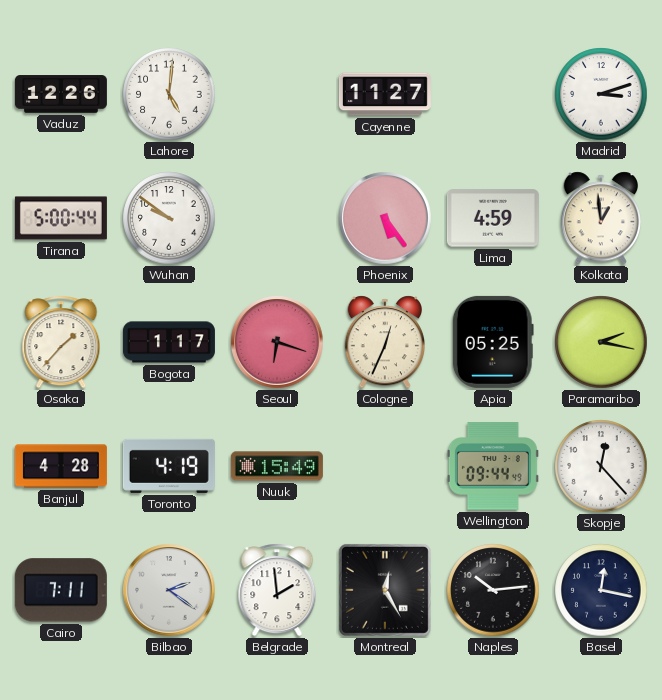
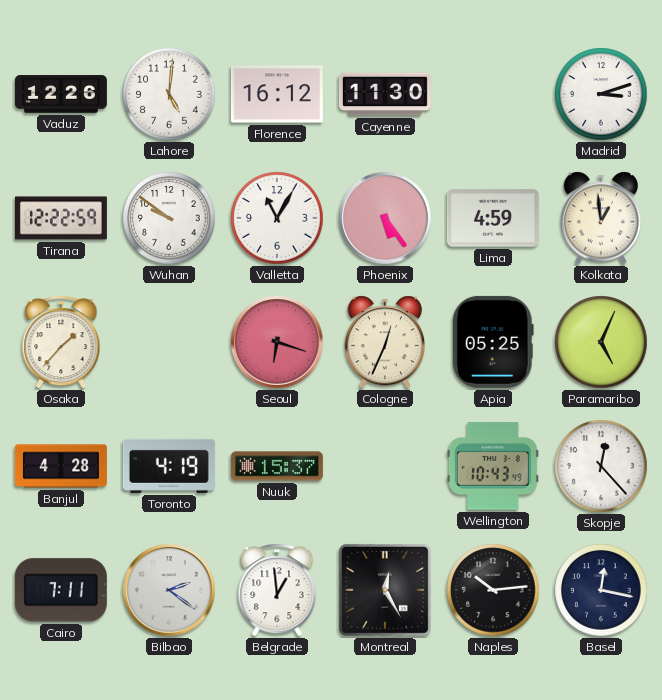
Florence: none -> 16:12
Cayenne: 11:27 -> 11:30
Tirana: 5:00 -> 12:22
Valletta: none -> 11:05
Bogota: 1:17 -> none
Paramaribo: 2:17 -> 5:04
Nuuk: 15:49 -> 15:37
Wellington: 09:44 -> 10:43
Belgrade: 1:59 -> 12:59
